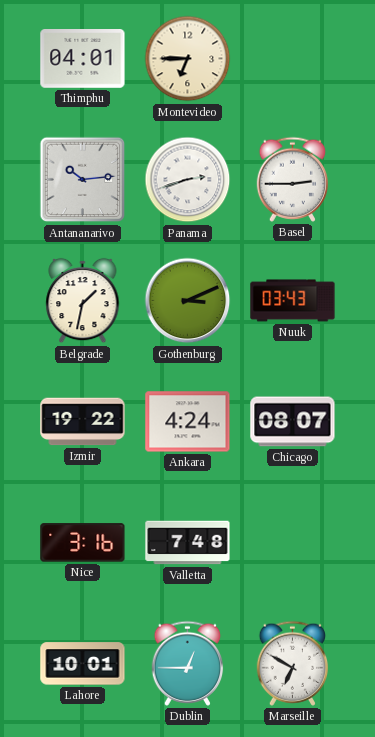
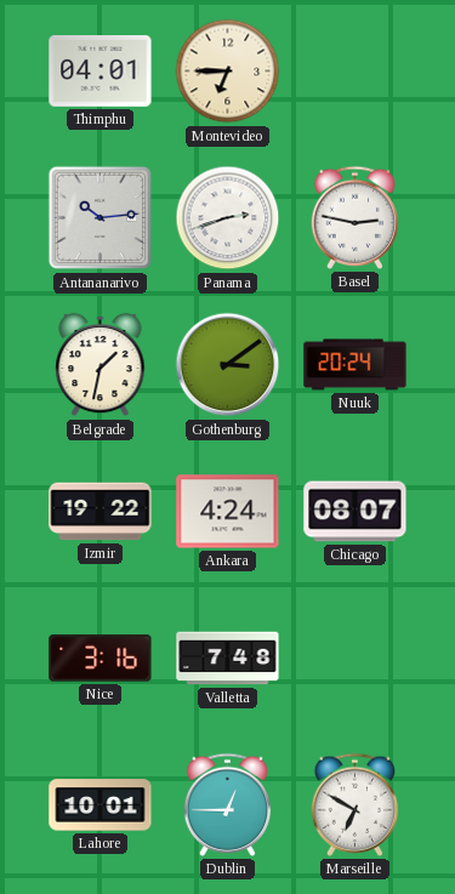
Basel: 2:45 -> 2:47
Gothenburg: 3:11 -> 3:09
Nuuk: 03:43 -> 20:24
